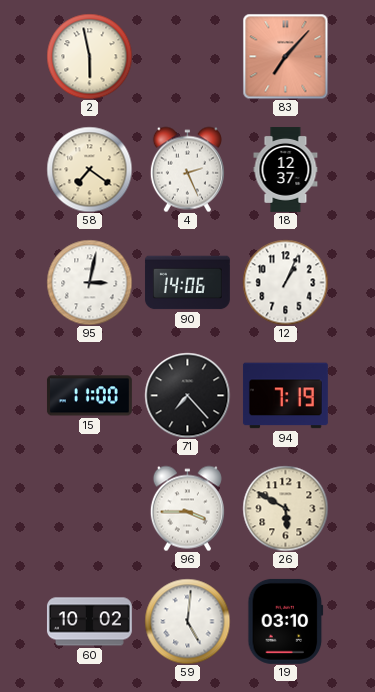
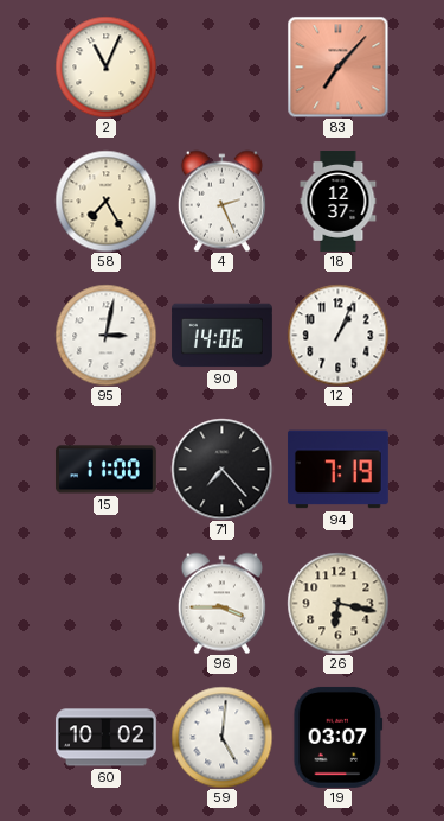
2: 5:58 -> 11:04
58: 7:21 -> 7:25
26: 5:50 -> 6:17
19: 03:10 -> 03:07
